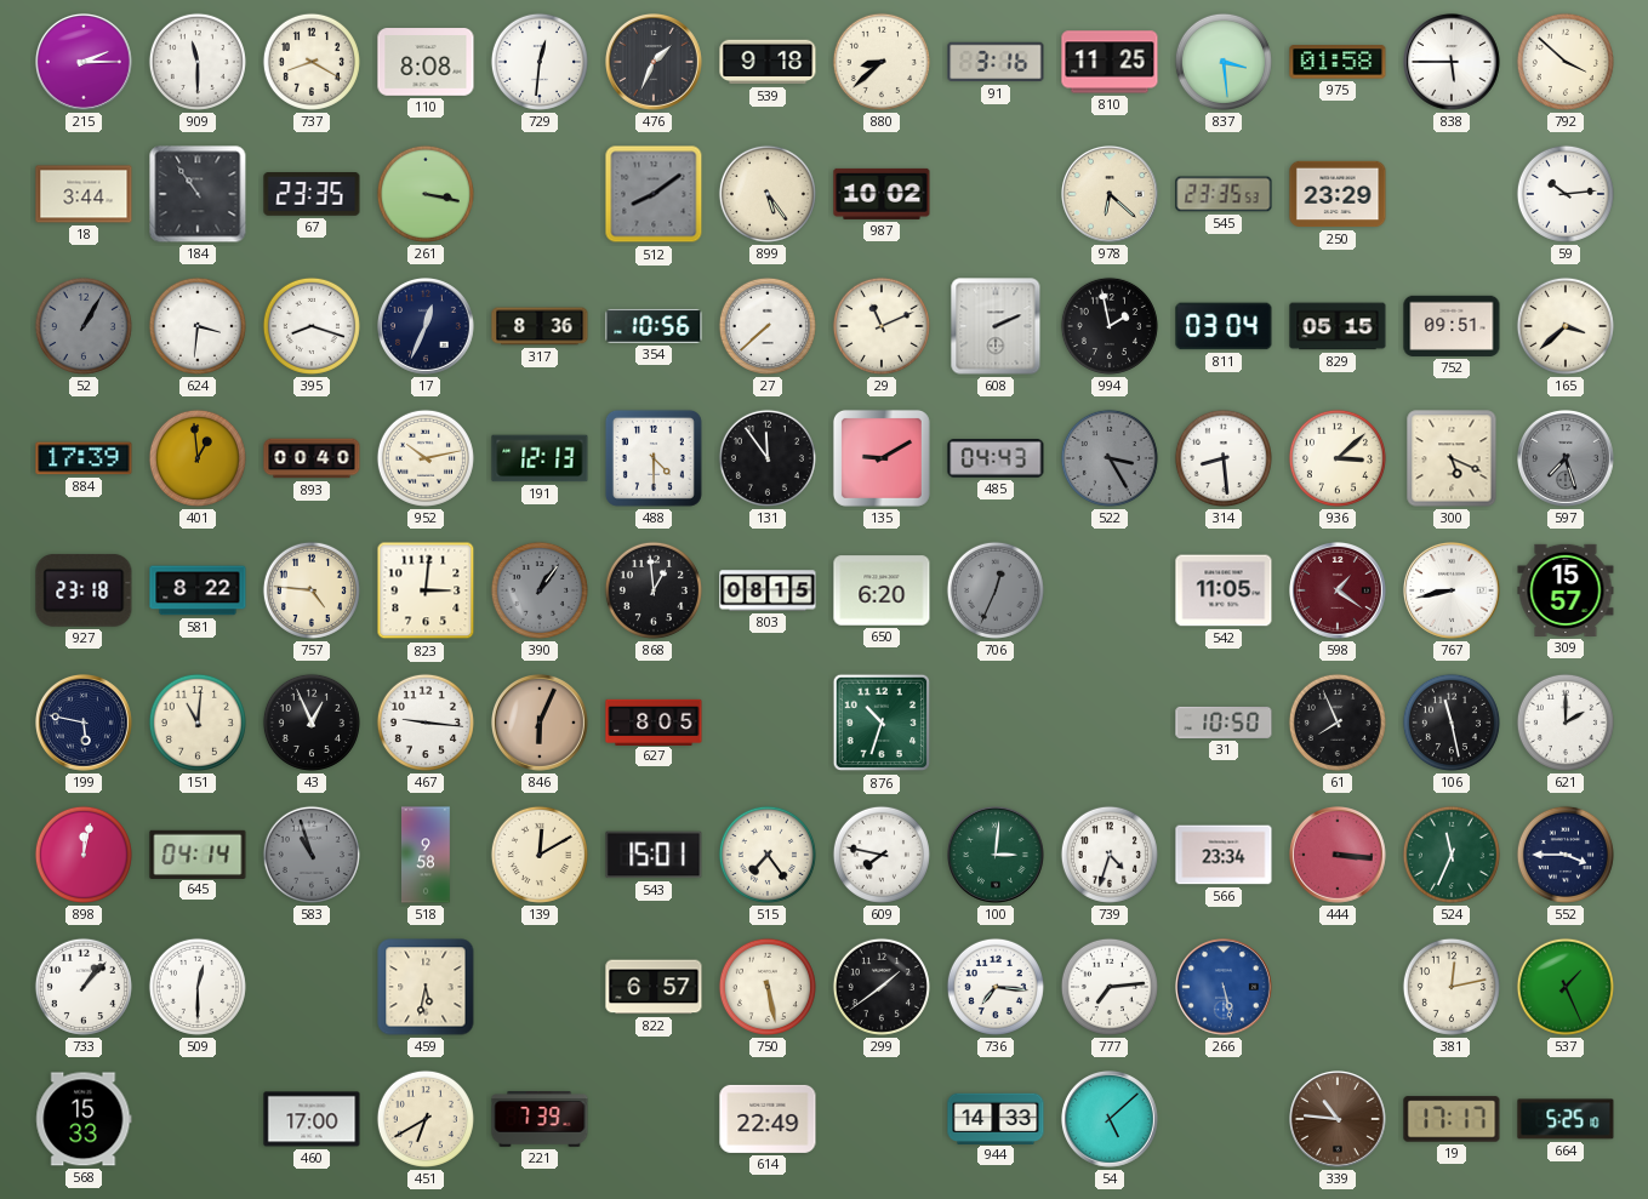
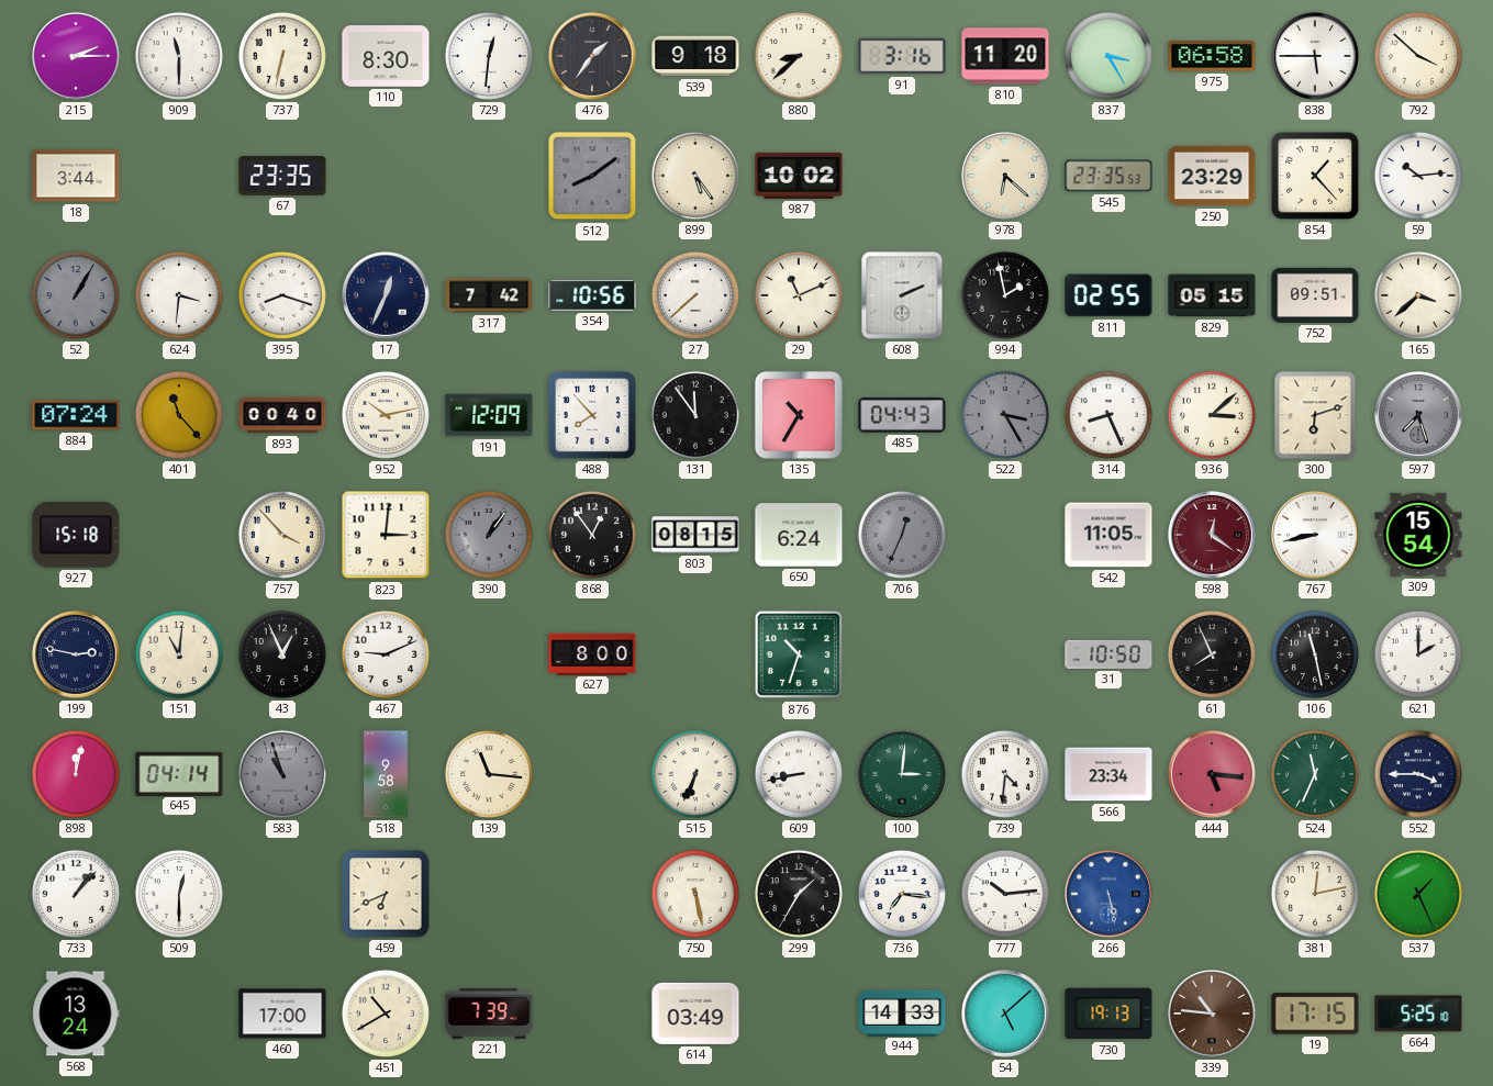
737: 8:20 -> 6:32
110: 8:08 -> 8:30
476: 1:34 -> 1:36
810: 11:25 -> 11:20
837: 3:29 -> 3:25
975: 01:58 -> 06:58
184: 10:54 -> none
261: 3:17 -> none
854: none -> 1:23
317: 8:36 -> 7:42
811: 03:04 -> 02:55
884: 17:39 -> 07:24
401: 12:59 -> 11:23
191: 12:13 -> 12:09
488: 4:30 -> 7:53
135: 9:10 -> 10:35
314: 8:29 -> 8:26
300: 5:19 -> 6:12
927: 23:18 -> 15:18
581: 8:22 -> none
757: 4:46 -> 3:53
868: 12:59 -> 12:54
650: 6:20 -> 6:24
598: 1:21 -> 12:21
309: 15:57 -> 15:54
199: 5:47 -> 2:47
467: 9:16 -> 9:11
846: 6:04 -> none
627: 8:05 -> 8:00
139: 12:10 -> 11:16
543: 15:01 -> none
515: 7:24 -> 6:34
609: 7:47 -> 8:43
739: 4:33 -> 4:31
444: 3:16 -> 5:16
459: 5:32 -> 6:41
822: 6:57 -> none
299: 1:39 -> 1:35
777: 7:14 -> 10:14
568: 15:33 -> 13:24
451: 6:40 -> 10:40
614: 22:49 -> 03:49
730: none -> 19:13
19: 17:17 -> 17:15
